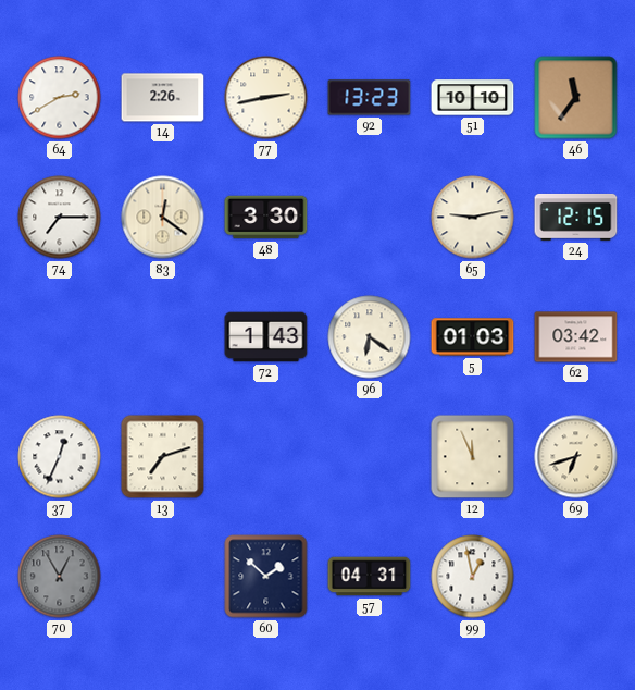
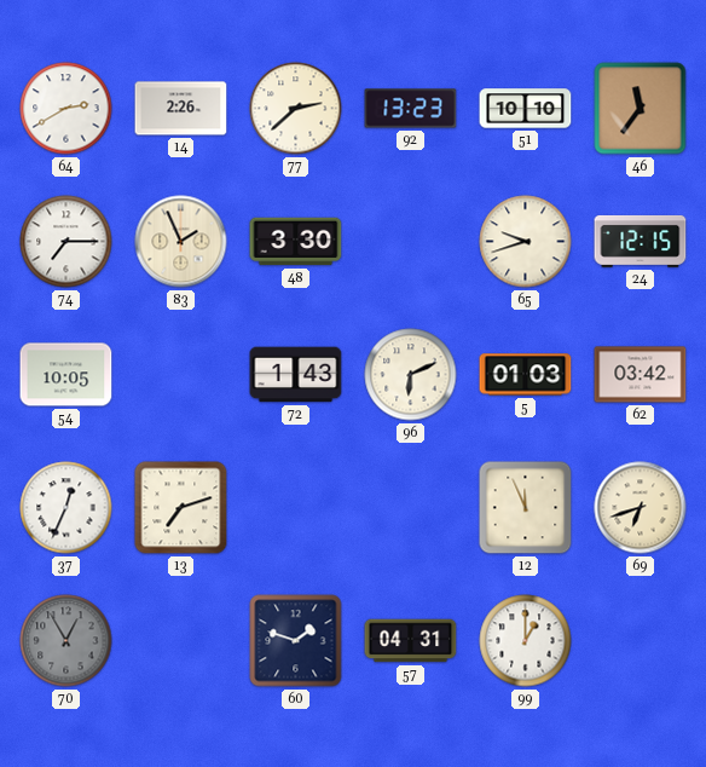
77: 2:43 -> 2:38
83: 12:21 -> 1:56
65: 9:13 -> 9:42
54: none -> 10:05
96: 6:21 -> 6:11
60: 1:52 -> 1:48
99: 12:58 -> 1:00
